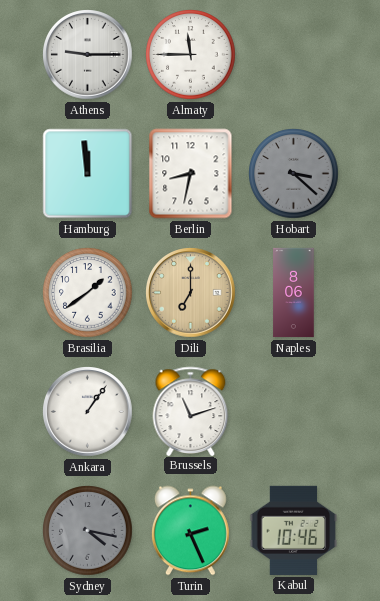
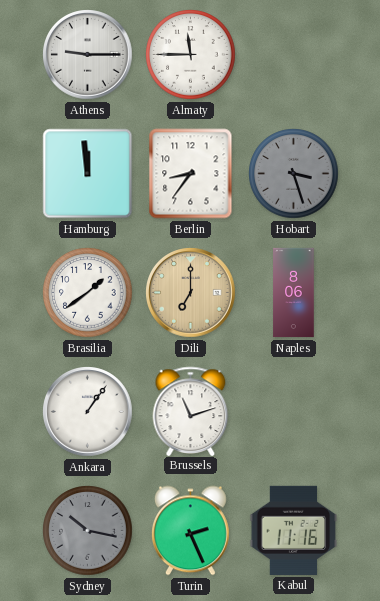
Berlin: 8:32 -> 8:36
Hobart: 3:22 -> 3:27
Sydney: 4:17 -> 10:17
Kabul: 10:46 -> 11:16
